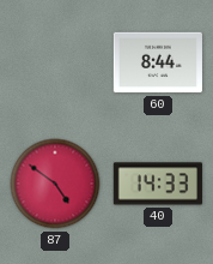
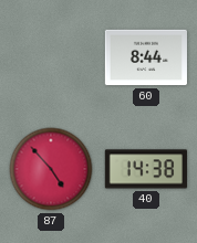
87: 4:51 -> 4:53
40: 14:33 -> 14:38
